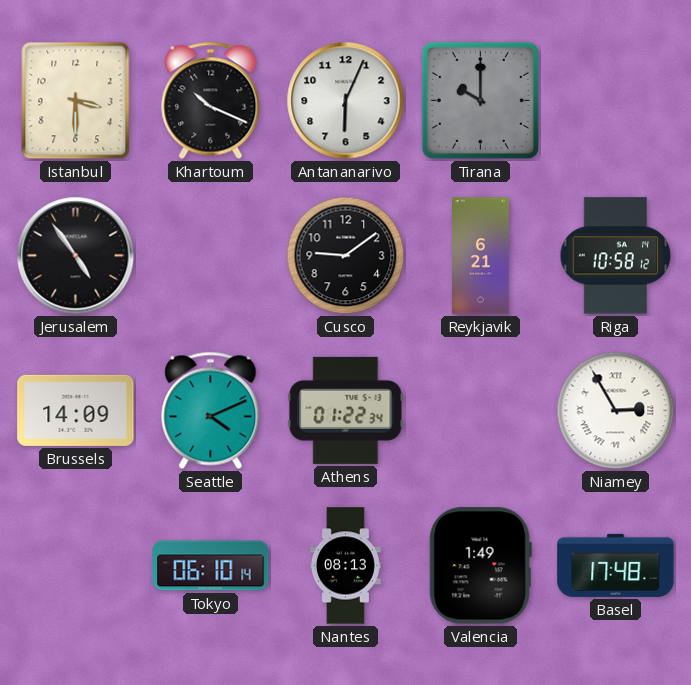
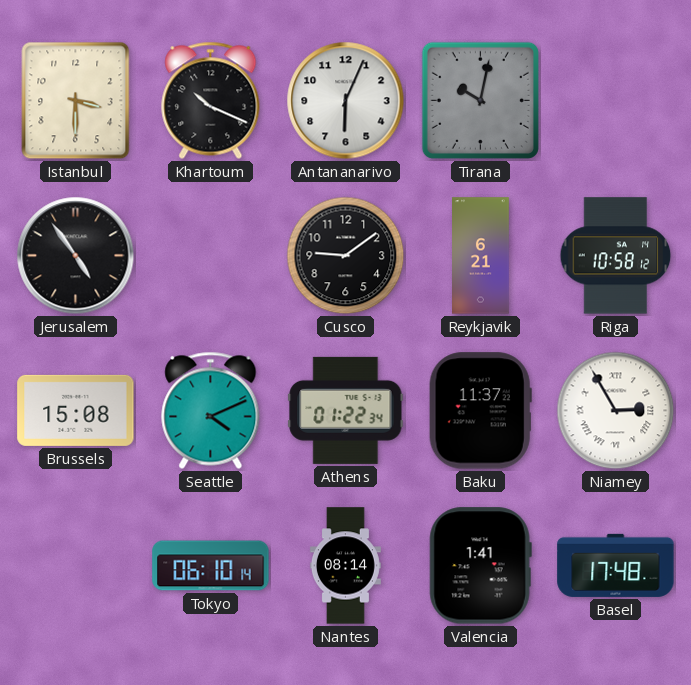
Tirana: 10:00 -> 10:02
Brussels: 14:09 -> 15:08
Baku: none -> 11:37
Nantes: 08:13 -> 08:14
Valencia: 1:49 -> 1:41
